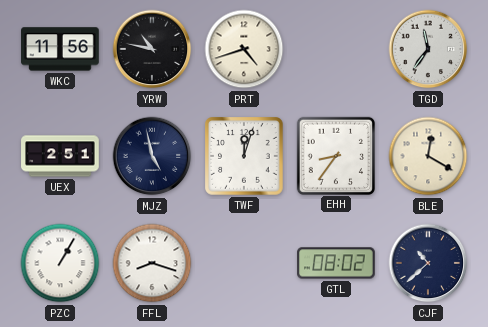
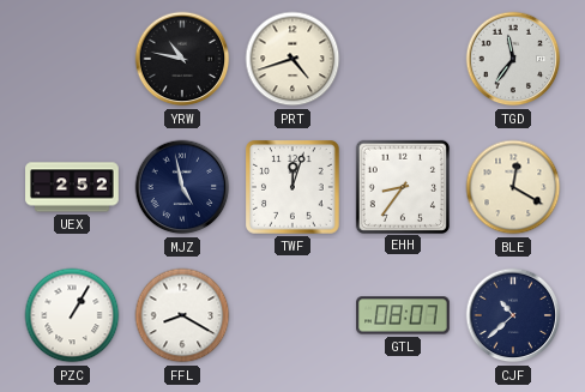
WKC: 11:56 -> none
UEX: 2:51 -> 2:52
FFL: 8:18 -> 8:20
GTL: 08:02 -> 08:07
